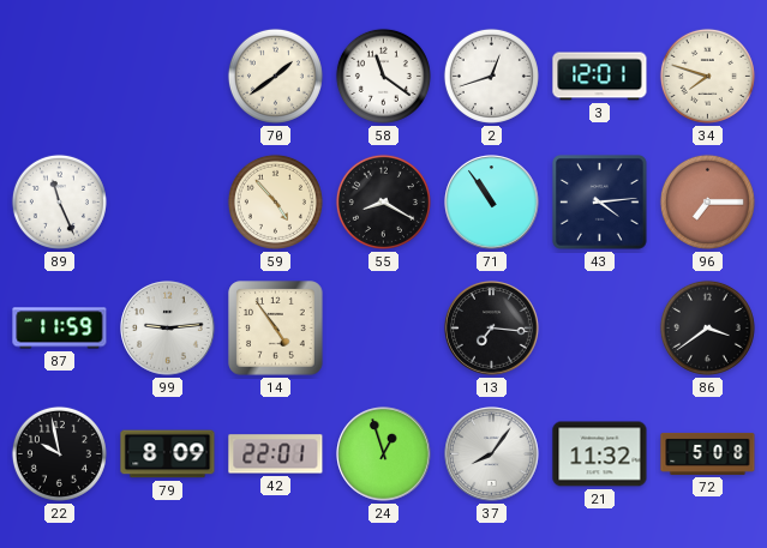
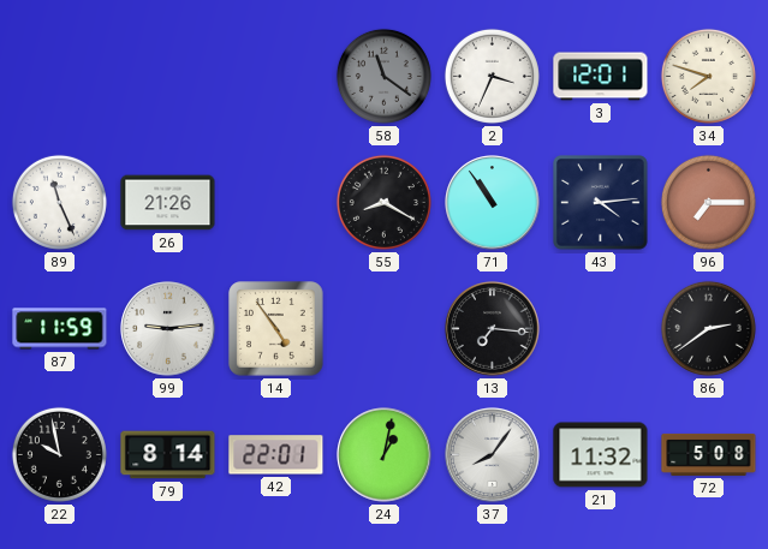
70: 1:39 -> none
58 dial: white -> grey
2: 12:42 -> 3:34
26: none -> 21:26
59: 4:53 -> none
86: 3:39 -> 2:39
79: 8:09 -> 8:14
24: 12:57 -> 1:02
